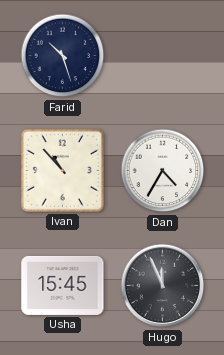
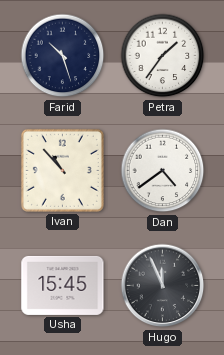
Petra: none -> 1:36
Dan: 4:35 -> 4:39
